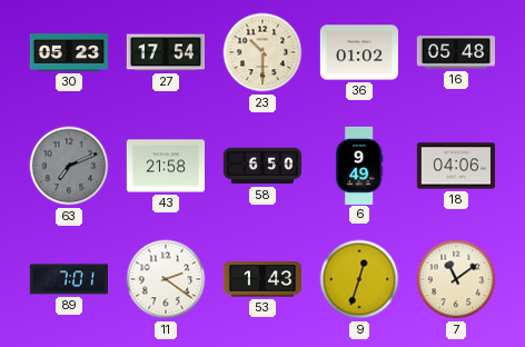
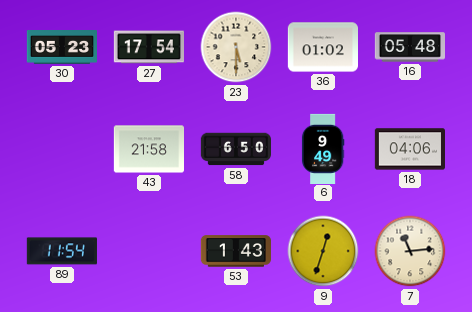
23: 10:30 -> 5:30
63: 7:11 -> none
89: 7:01 -> 11:54
11: 2:21 -> none
7: 11:09 -> 11:14
